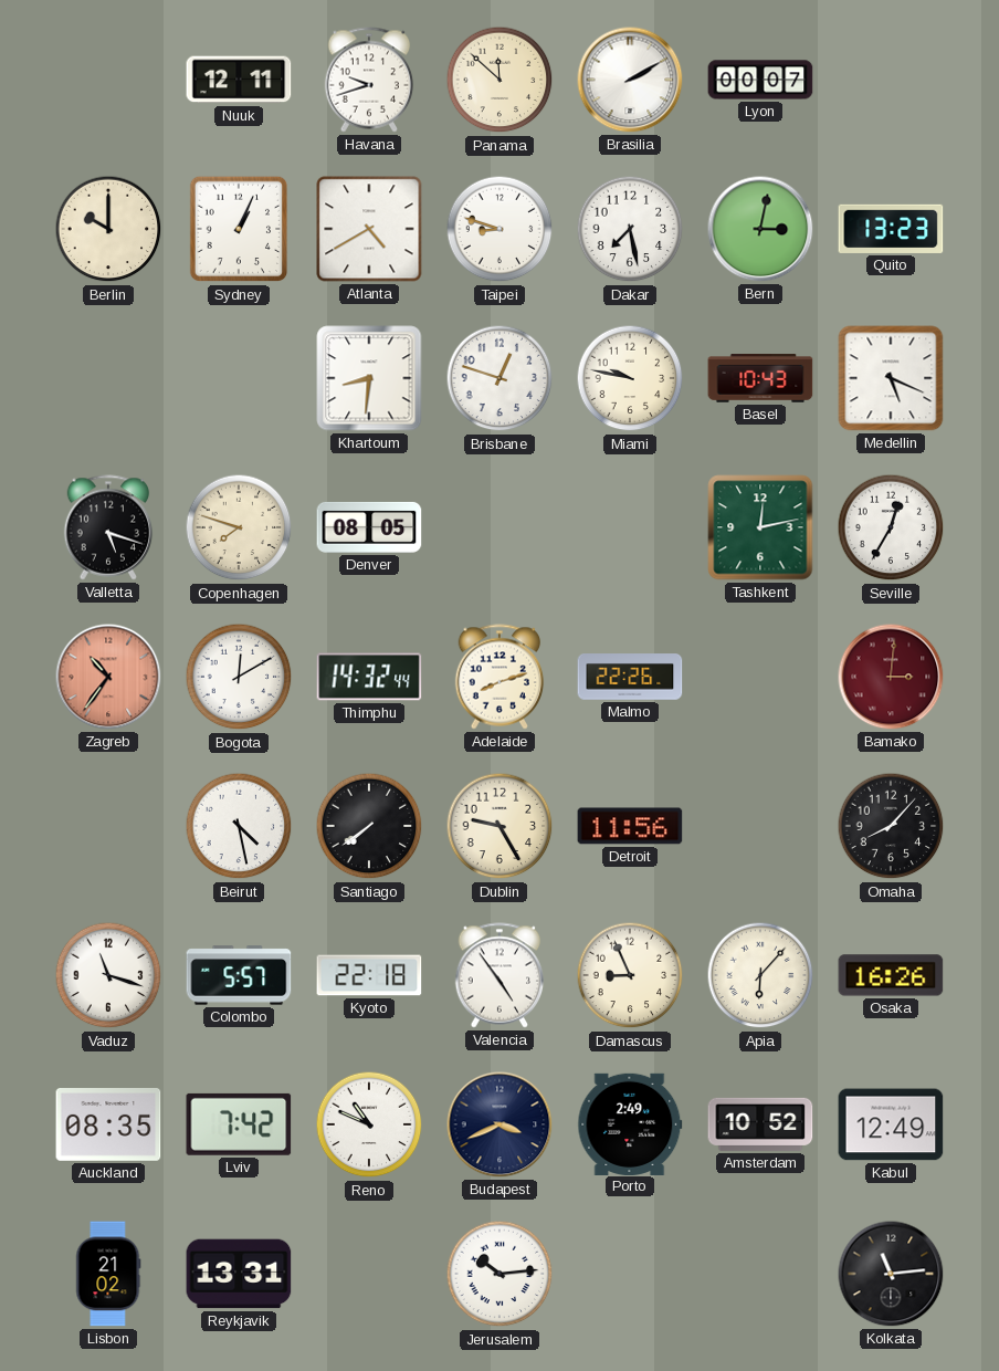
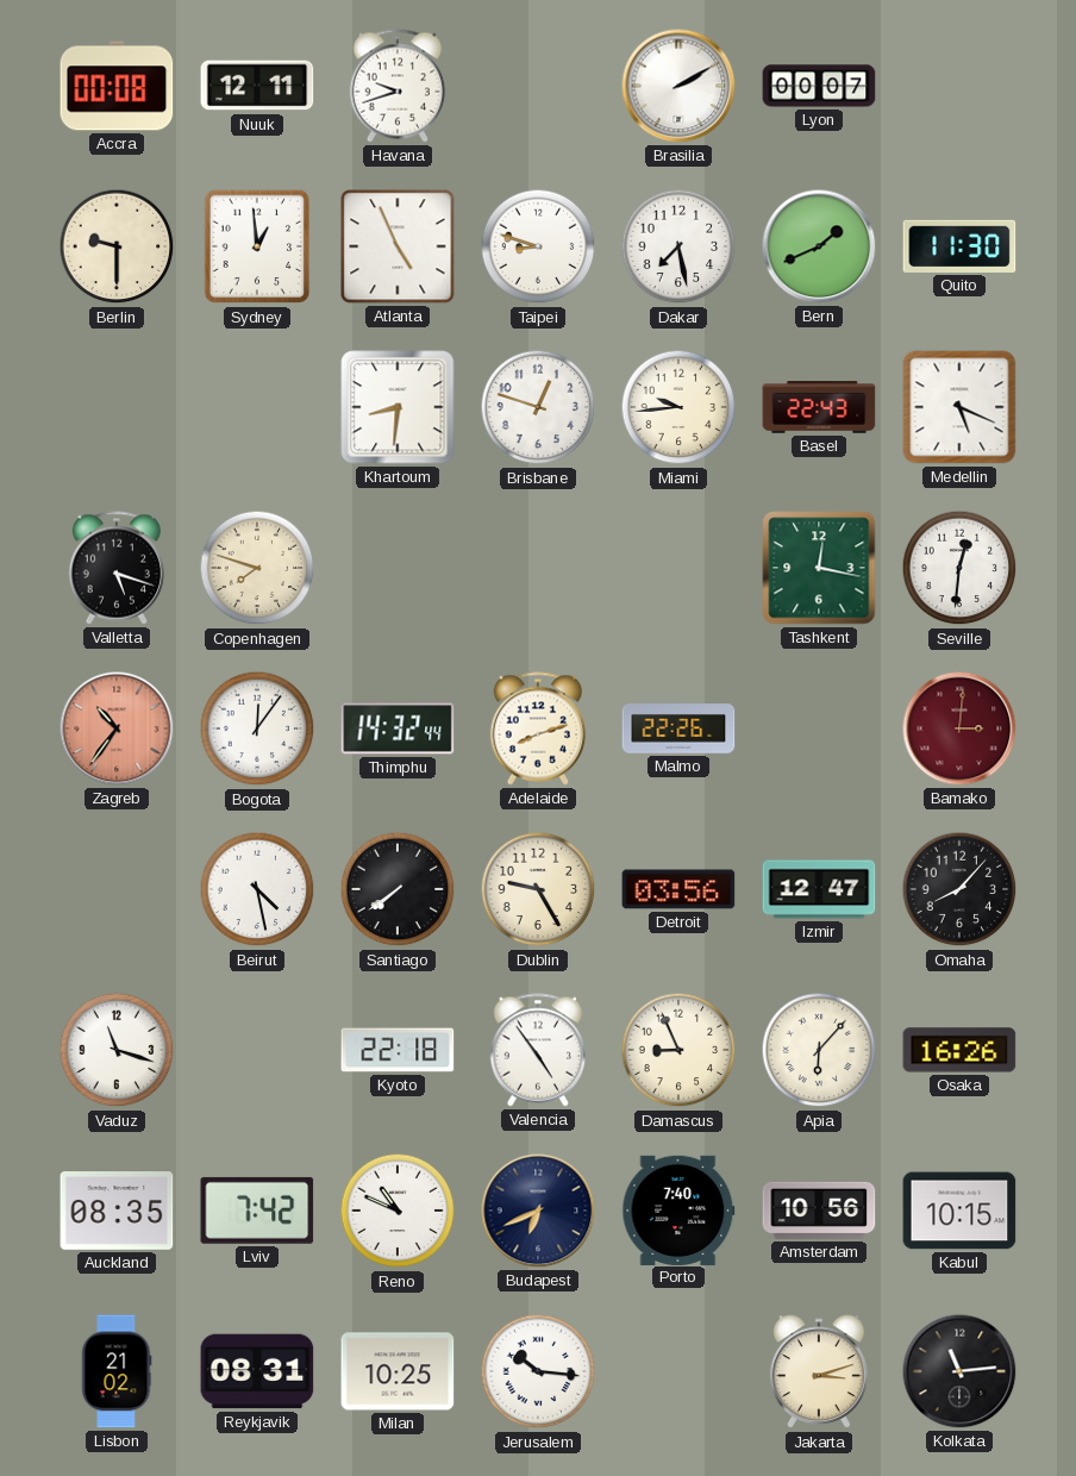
Accra: none -> 00:08
Panama: 11:52 -> none
Berlin: 10:00 -> 9:30
Sydney: 1:04 -> 12:59
Atlanta: 4:40 -> 4:56
Bern: 3:02 -> 1:41
Quito: 13:23 -> 11:30
Miami: 9:47 -> 9:44
Basel: 10:43 -> 22:43
Denver: 08:05 -> none
Tashkent: 12:13 -> 12:17
Seville: 12:35 -> 12:31
Bogota: 12:10 -> 12:06
Detroit: 11:56 -> 03:56
Izmir: none -> 12:47
Colombo: 5:57 -> none
Budapest: 3:41 -> 6:41
Porto: 2:49 -> 7:40
Amsterdam: 10:52 -> 10:56
Kabul: 12:49 -> 10:15
Reykjavik: 13:31 -> 08:31
Milan: none -> 10:25
Jerusalem: 10:14 -> 10:16
Jakarta: none -> 3:12
